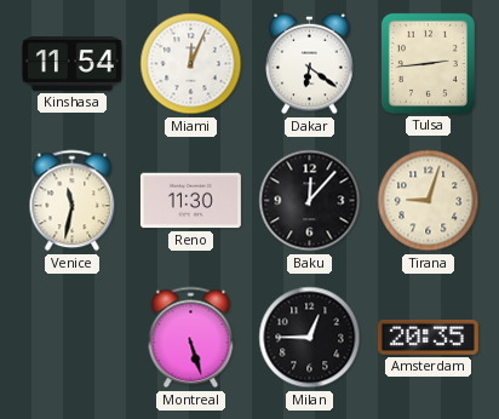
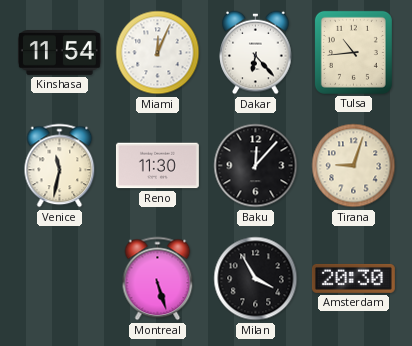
Dakar: 6:21 -> 6:23
Tulsa: 2:44 -> 10:44
Milan: 12:45 -> 3:55
Amsterdam: 20:35 -> 20:30
